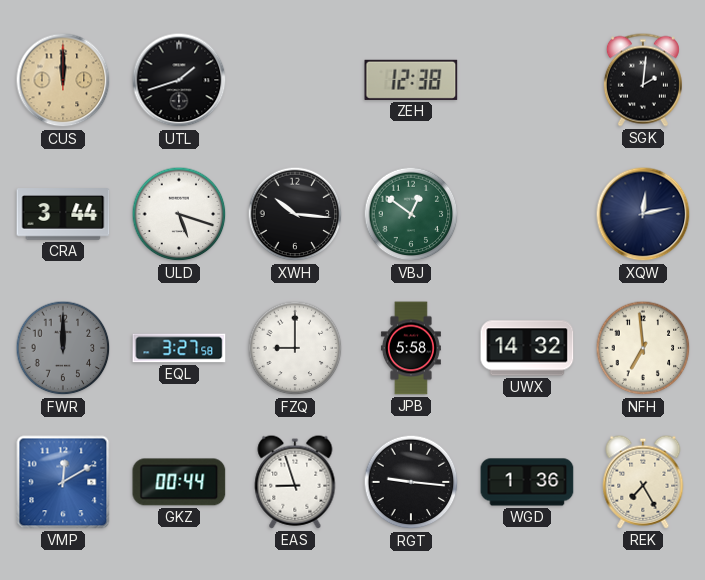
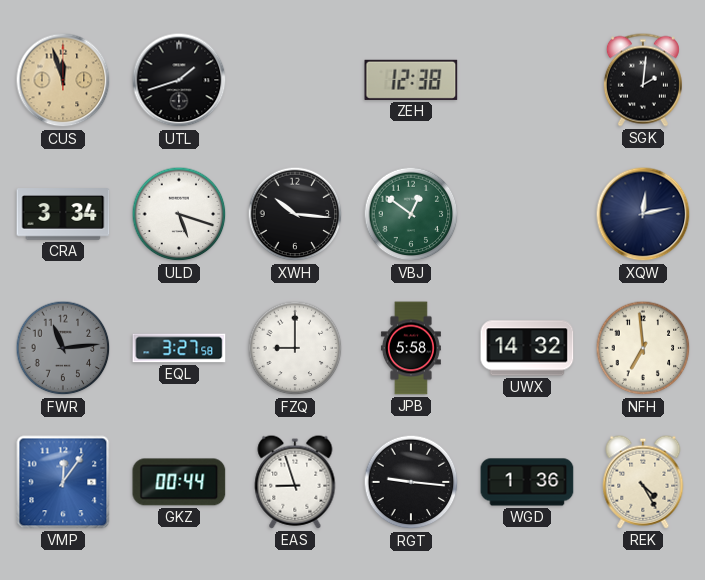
CUS: 12:00 -> 11:57
CRA: 3:44 -> 3:34
FWR: 12:00 -> 11:14
VMP: 12:10 -> 12:06
REK: 7:25 -> 4:25
